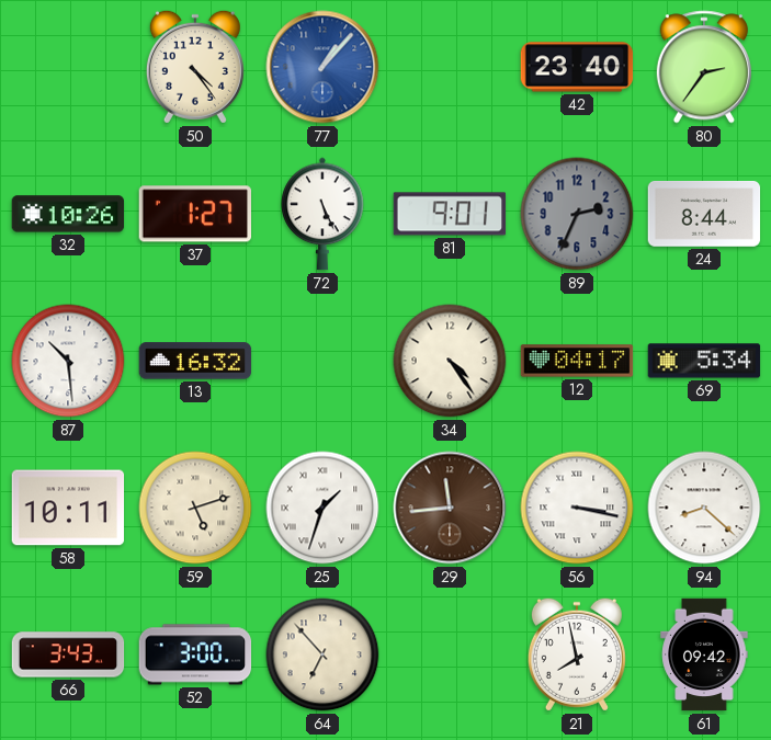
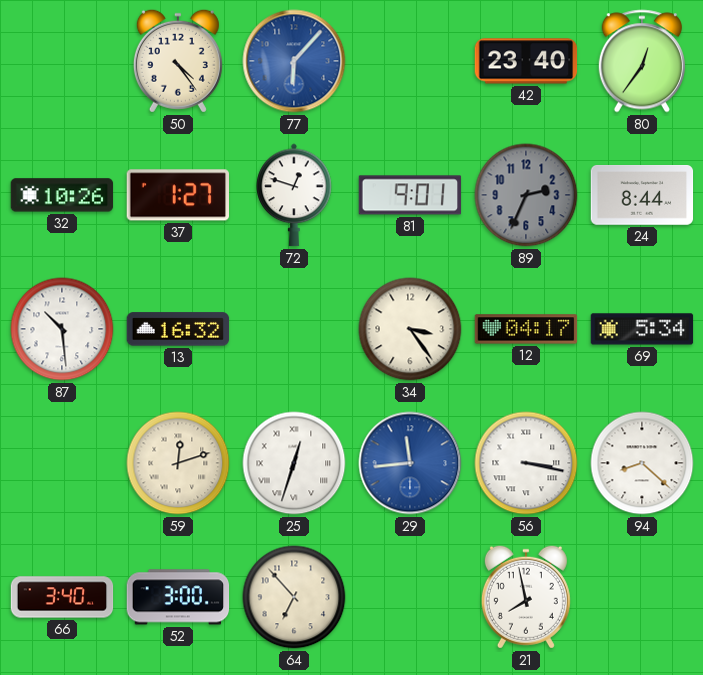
77: 1:07 -> 6:07
80: 2:36 -> 12:36
72: 5:26 -> 12:48
34: 4:24 -> 3:24
58: 10:11 -> none
59: 5:12 -> 12:12
25: 1:33 -> 12:33
29 dial: brown -> blue
66: 3:43 -> 3:40
61: 09:42 -> none
